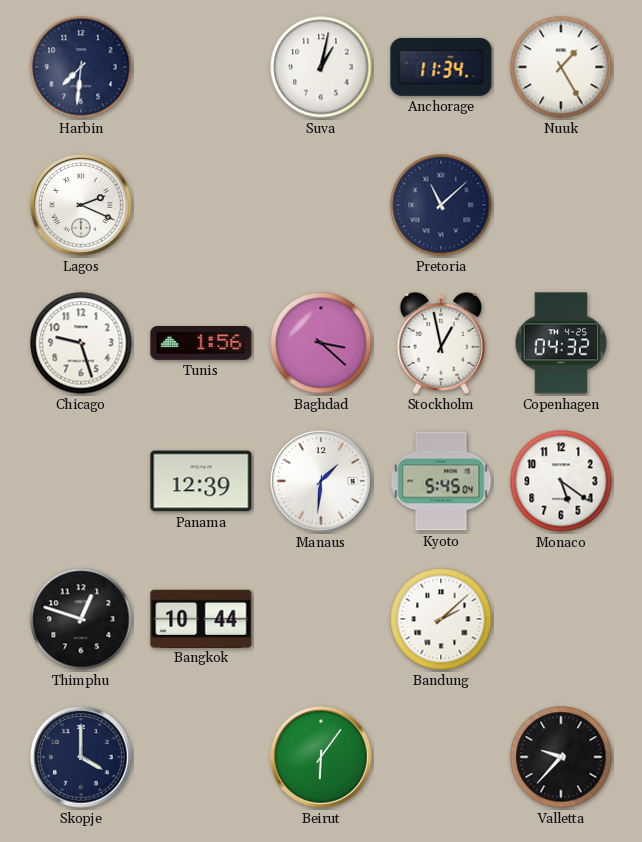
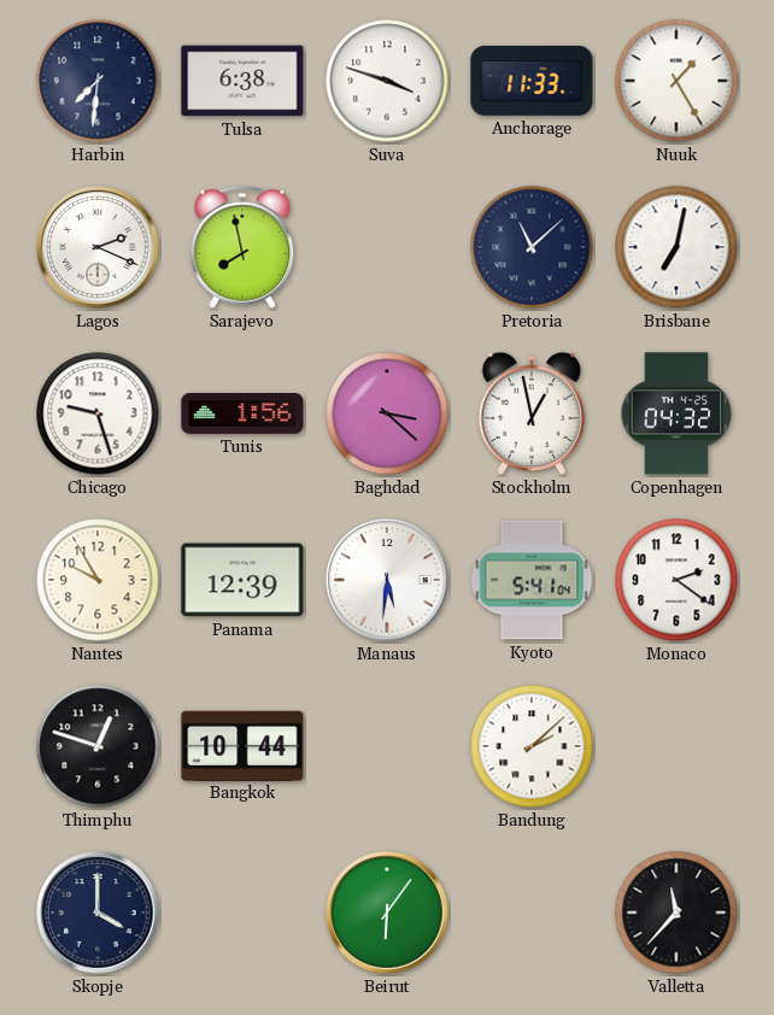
Tulsa: none -> 6:38
Suva: 1:02 -> 3:48
Anchorage: 11:34 -> 11:33
Sarajevo: none -> 7:58
Brisbane: none -> 7:02
Nantes: none -> 9:55
Manaus: 1:31 -> 5:31
Kyoto: 5:45 -> 5:41
Monaco: 5:21 -> 2:21
Valletta: 9:37 -> 11:37
